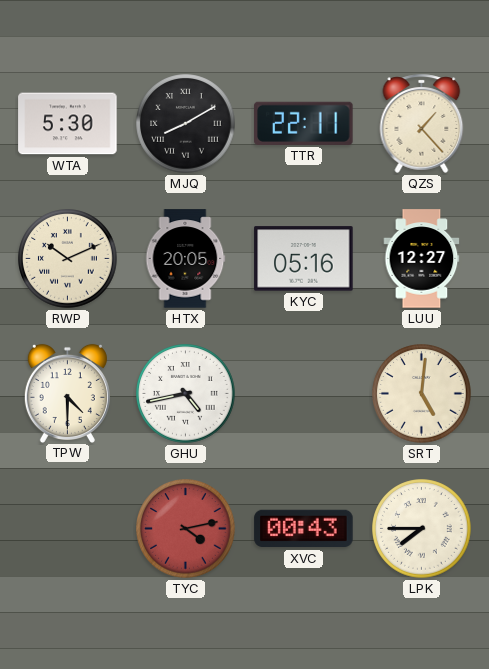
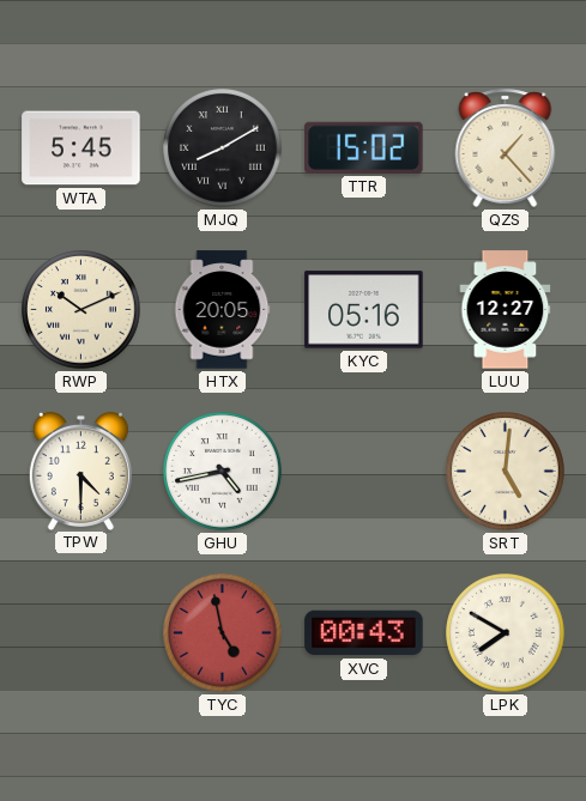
WTA: 5:30 -> 5:45
TTR: 22:11 -> 15:02
TYC: 4:13 -> 4:58
LPK: 7:45 -> 7:50
